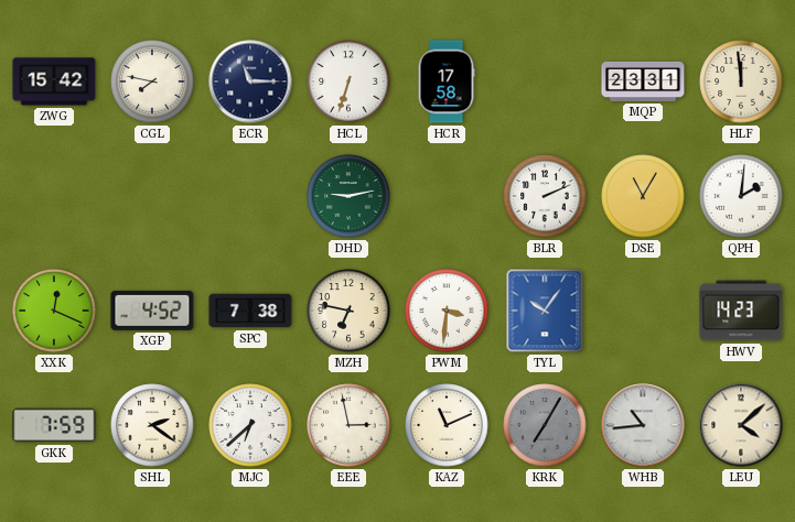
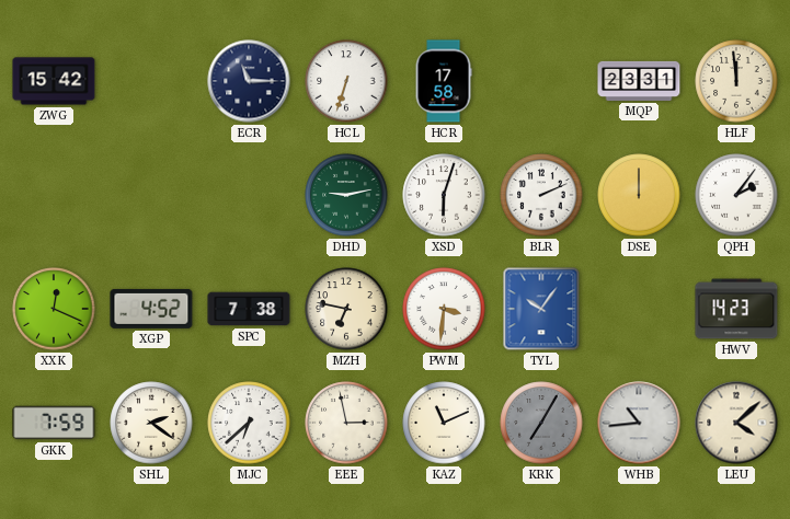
CGL: 7:47 -> none
XSD: none -> 6:03
DSE: 11:05 -> 12:00
QPH: 2:01 -> 2:06
